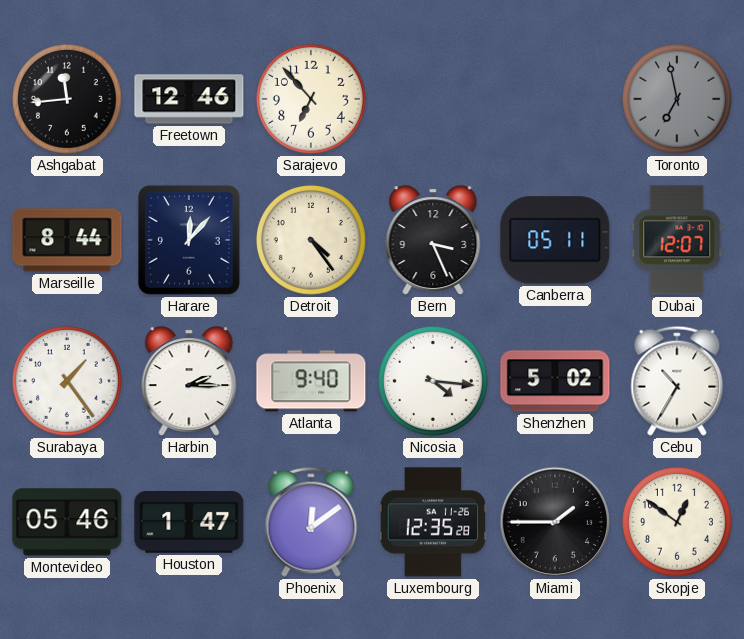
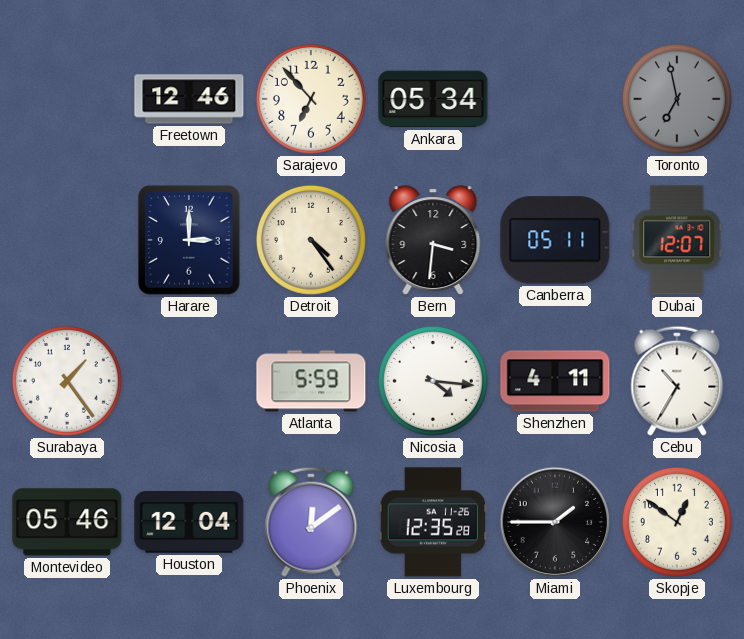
Ashgabat: 11:44 -> none
Ankara: none -> 05:34
Marseille: 8:44 -> none
Harare: 12:07 -> 3:00
Bern: 3:26 -> 3:31
Harbin: 2:15 -> none
Atlanta: 9:40 -> 5:59
Shenzhen: 5:02 -> 4:11
Houston: 1:47 -> 12:04
